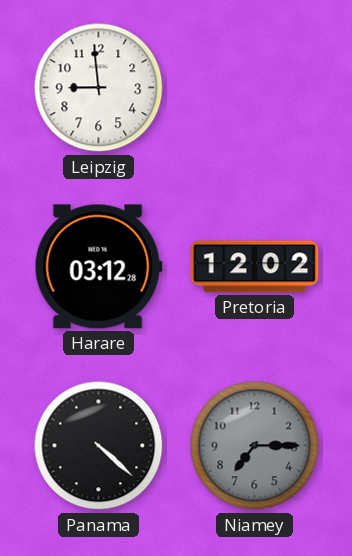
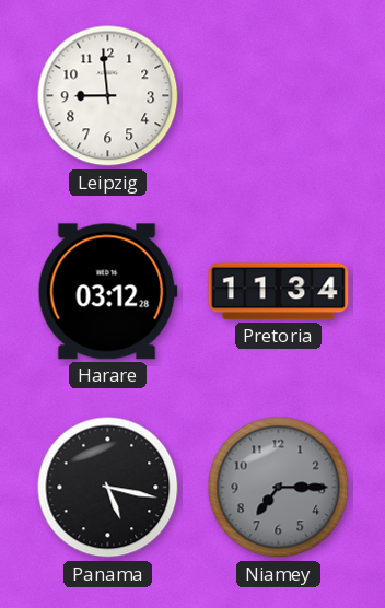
Pretoria: 12:02 -> 11:34
Panama: 4:22 -> 5:17
